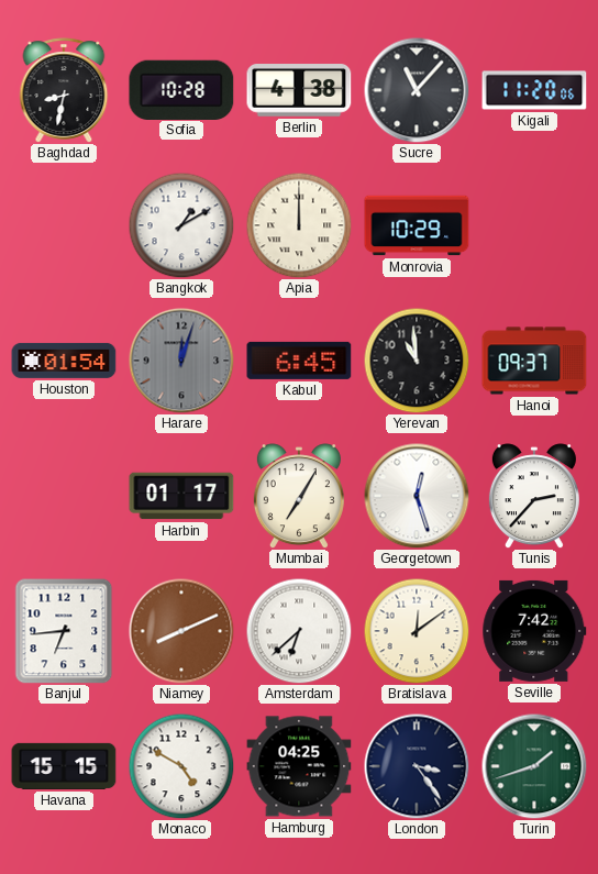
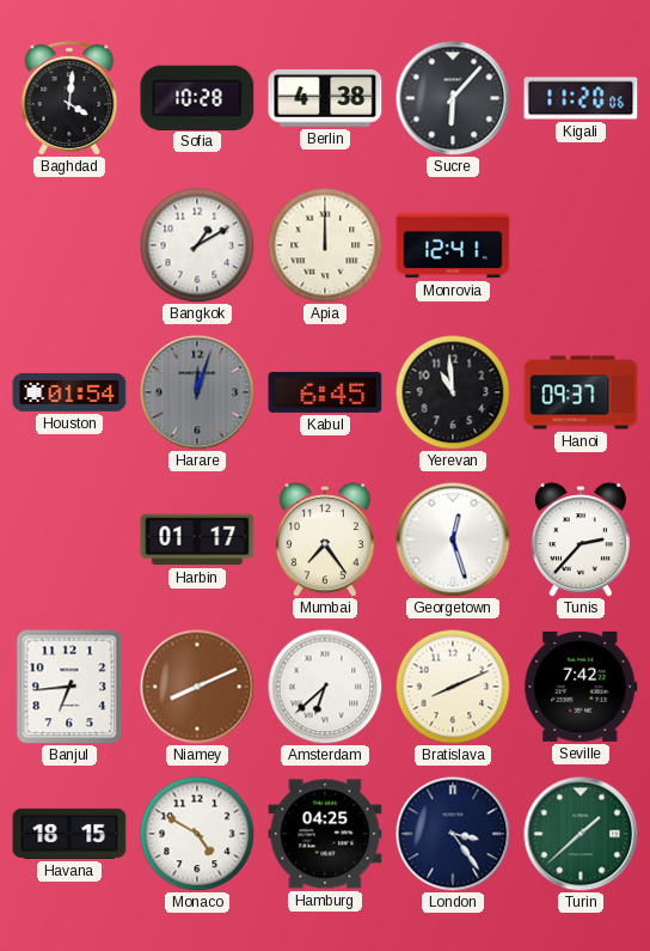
Baghdad: 8:32 -> 4:01
Sucre: 11:07 -> 6:07
Monrovia: 10:29 -> 12:41
Mumbai: 7:05 -> 7:24
Bratislava: 12:09 -> 8:11
Havana: 15:15 -> 18:15
Turin: 1:42 -> 1:38
